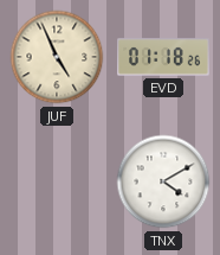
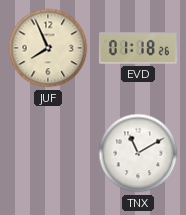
JUF: 4:56 -> 7:56
TNX: 4:10 -> 11:10
